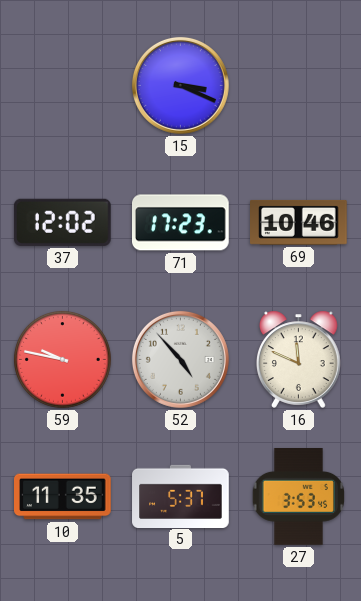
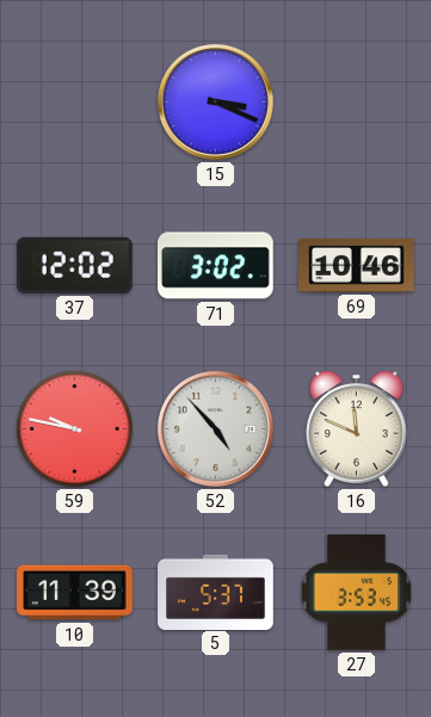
71: 17:23 -> 3:02
10: 11:35 -> 11:39
